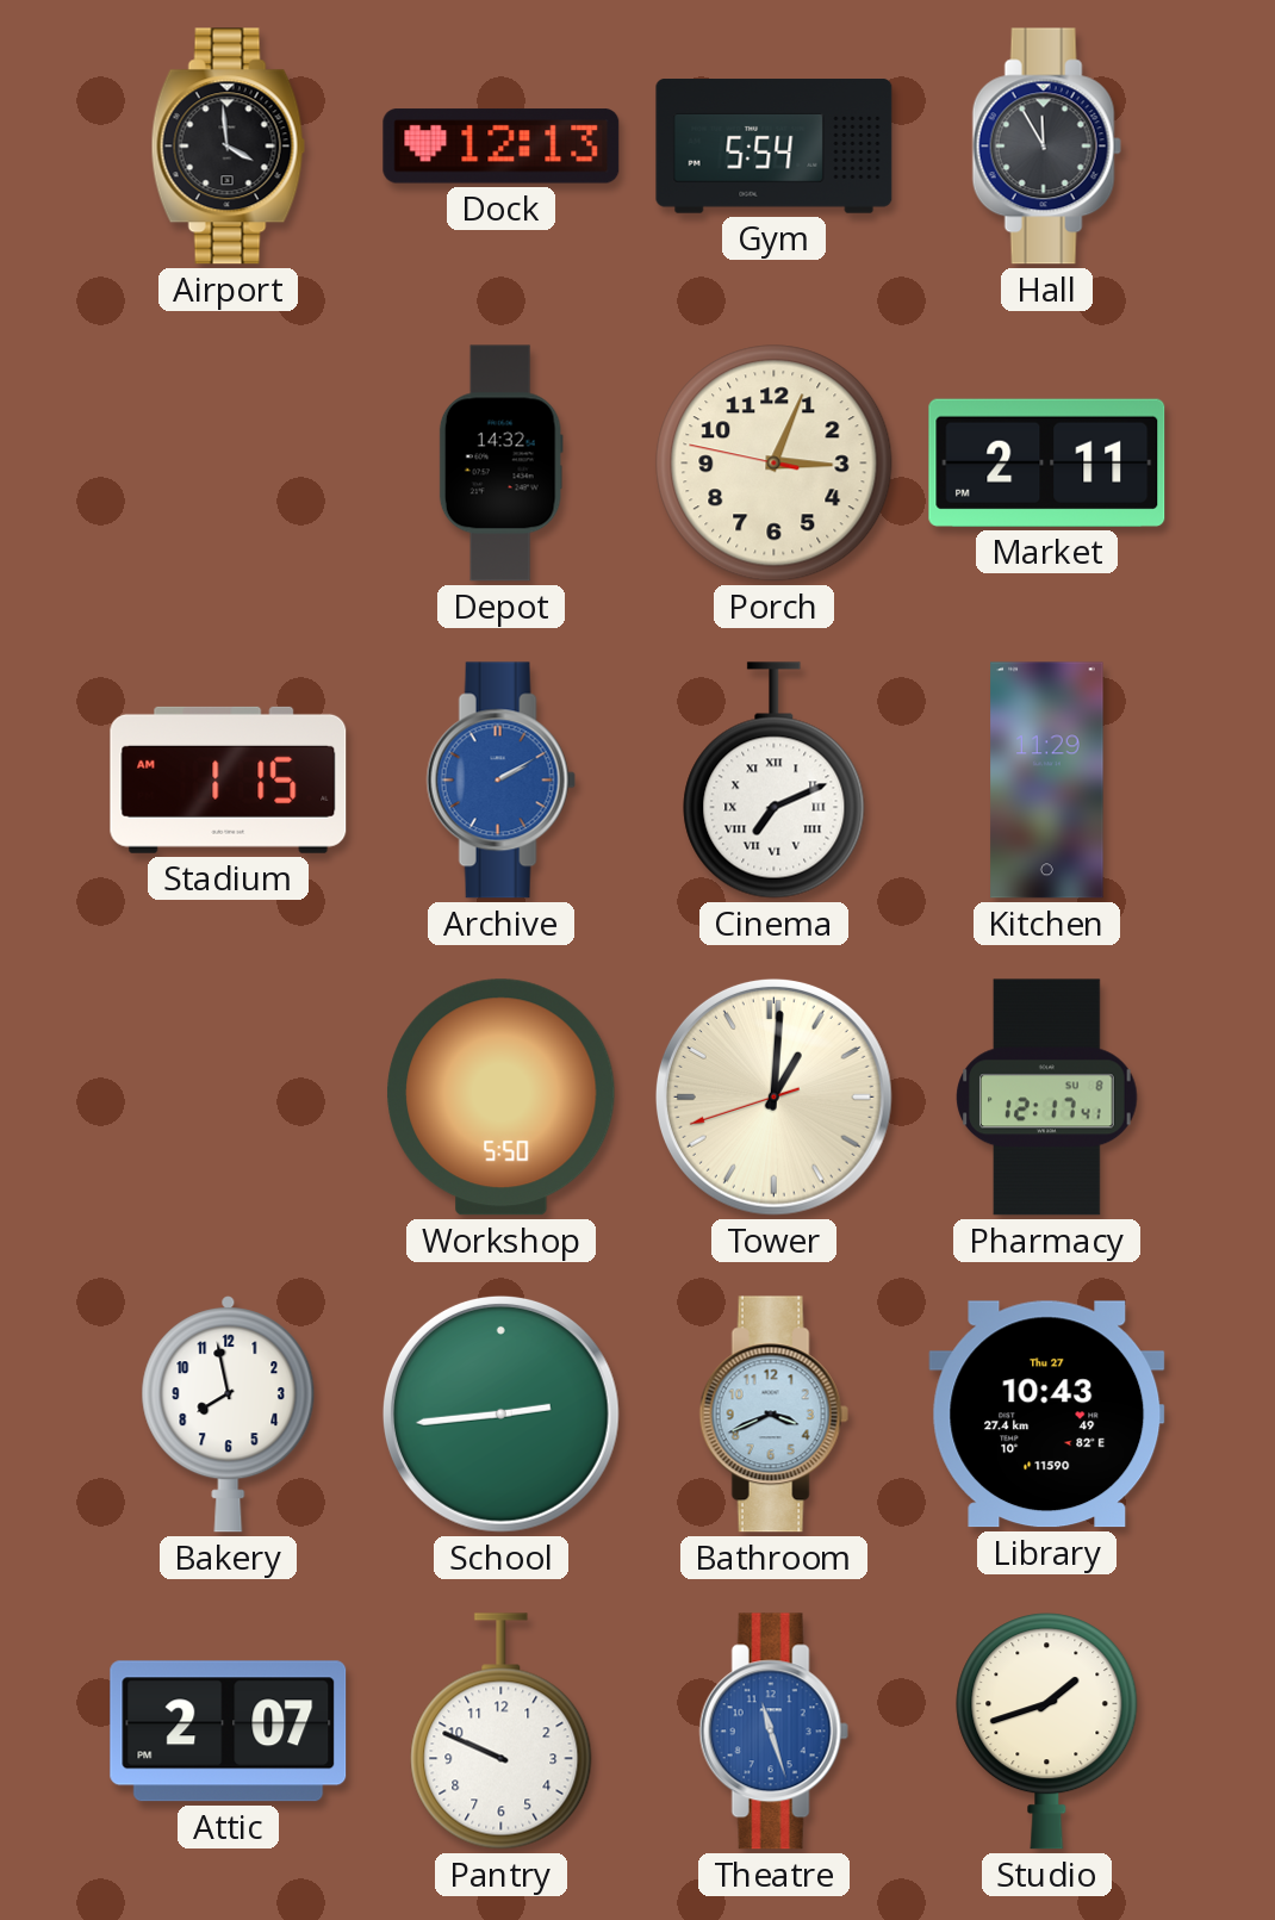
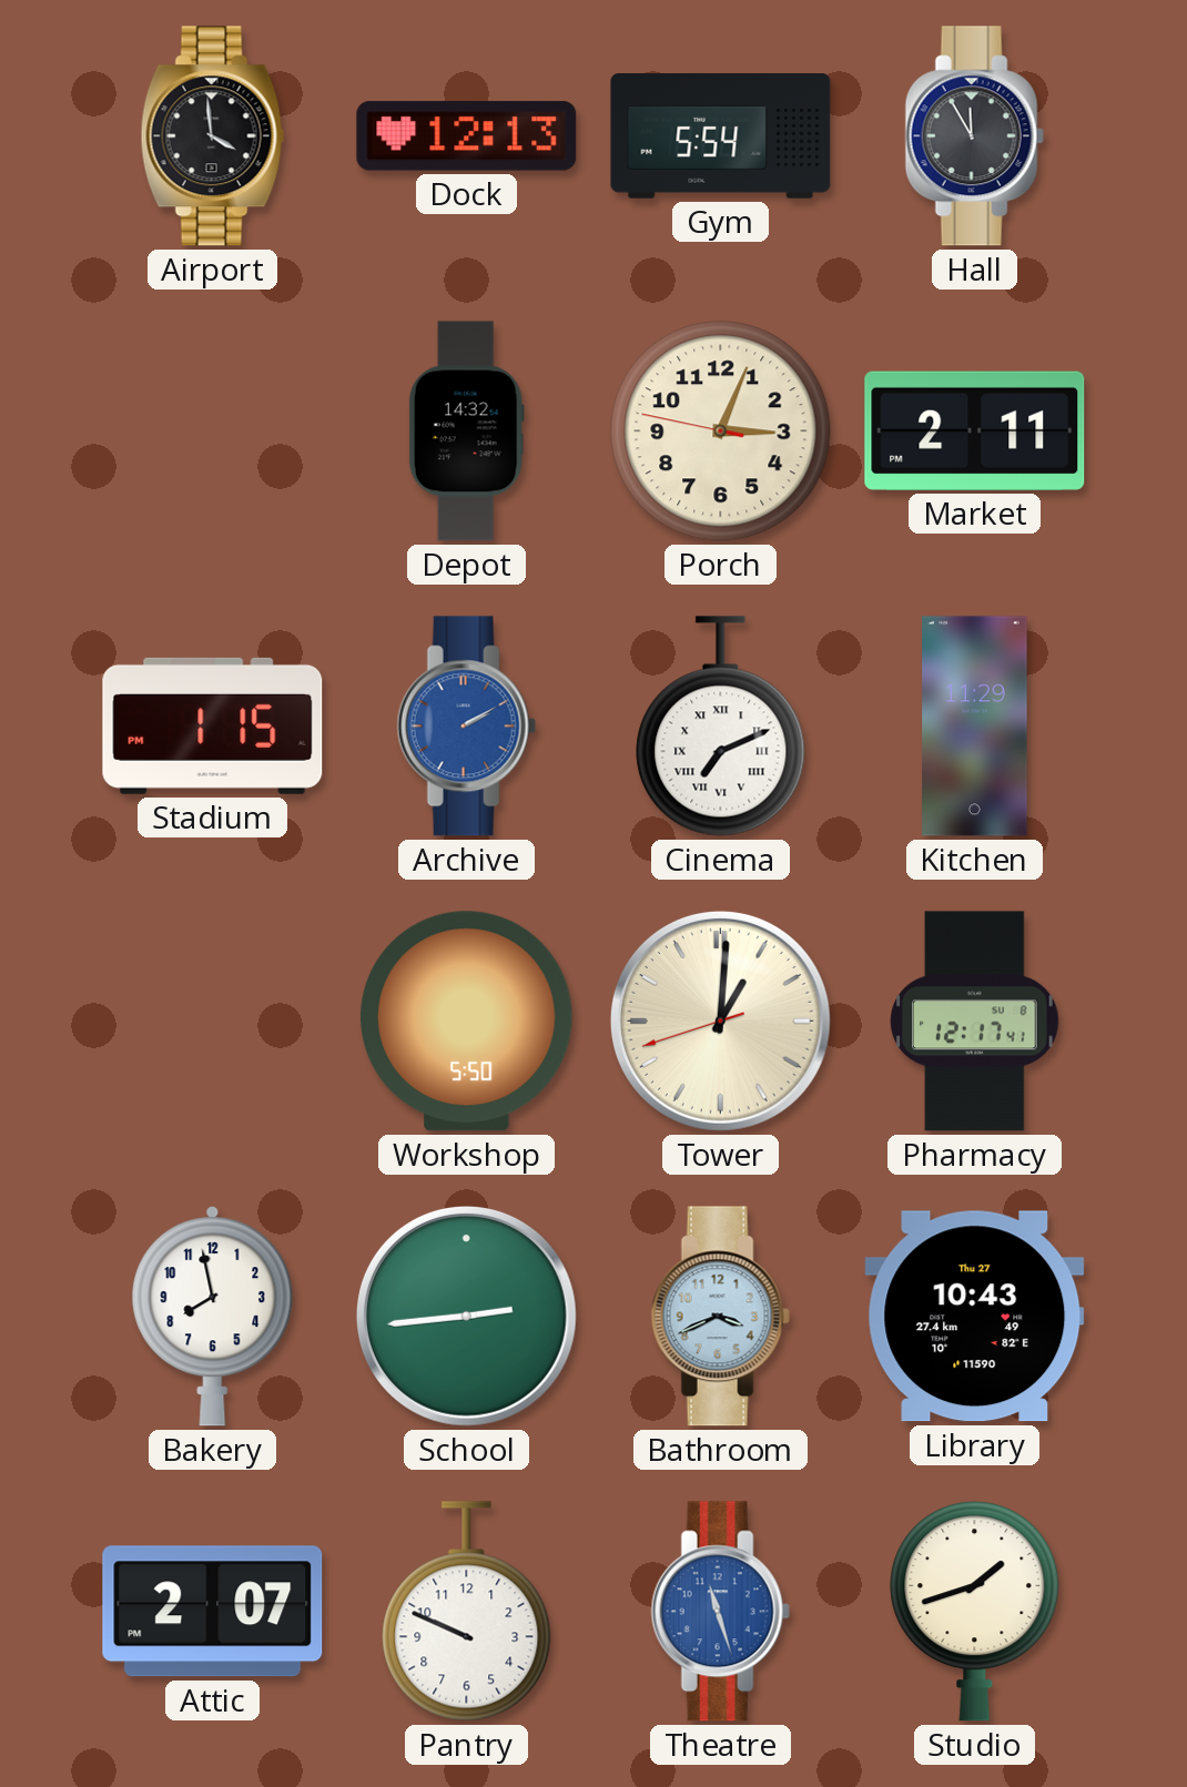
Stadium: 1:15 AM -> 1:15 PM
